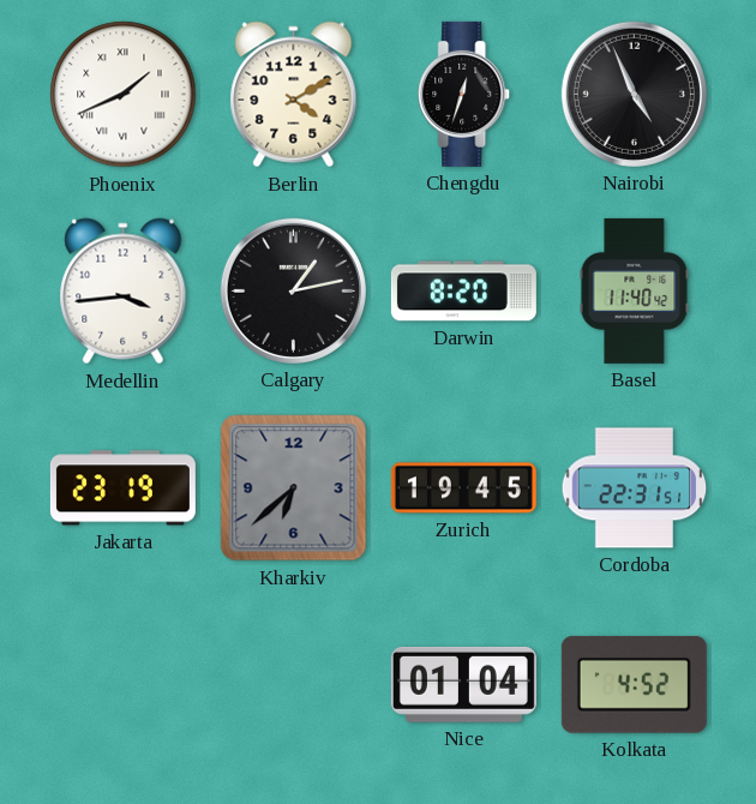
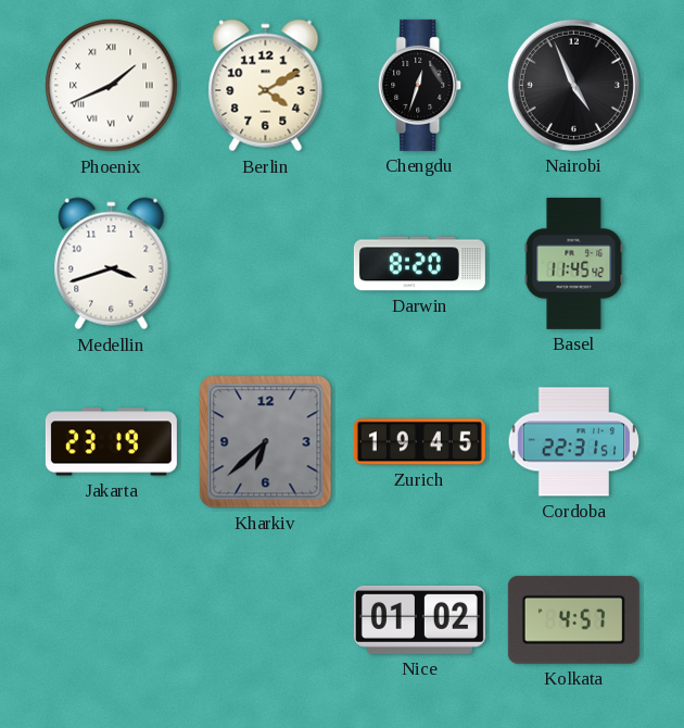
Medellin: 3:44 -> 3:42
Calgary: 1:13 -> none
Basel: 11:40 -> 11:45
Nice: 01:04 -> 01:02
Kolkata: 4:52 -> 4:57
